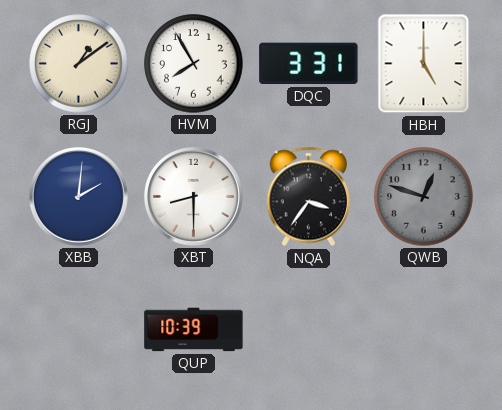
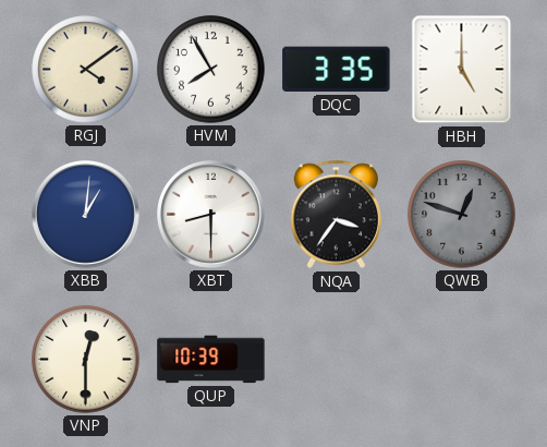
RGJ: 1:09 -> 4:09
DQC: 3:31 -> 3:35
XBB: 2:01 -> 1:01
VNP: none -> 12:30
